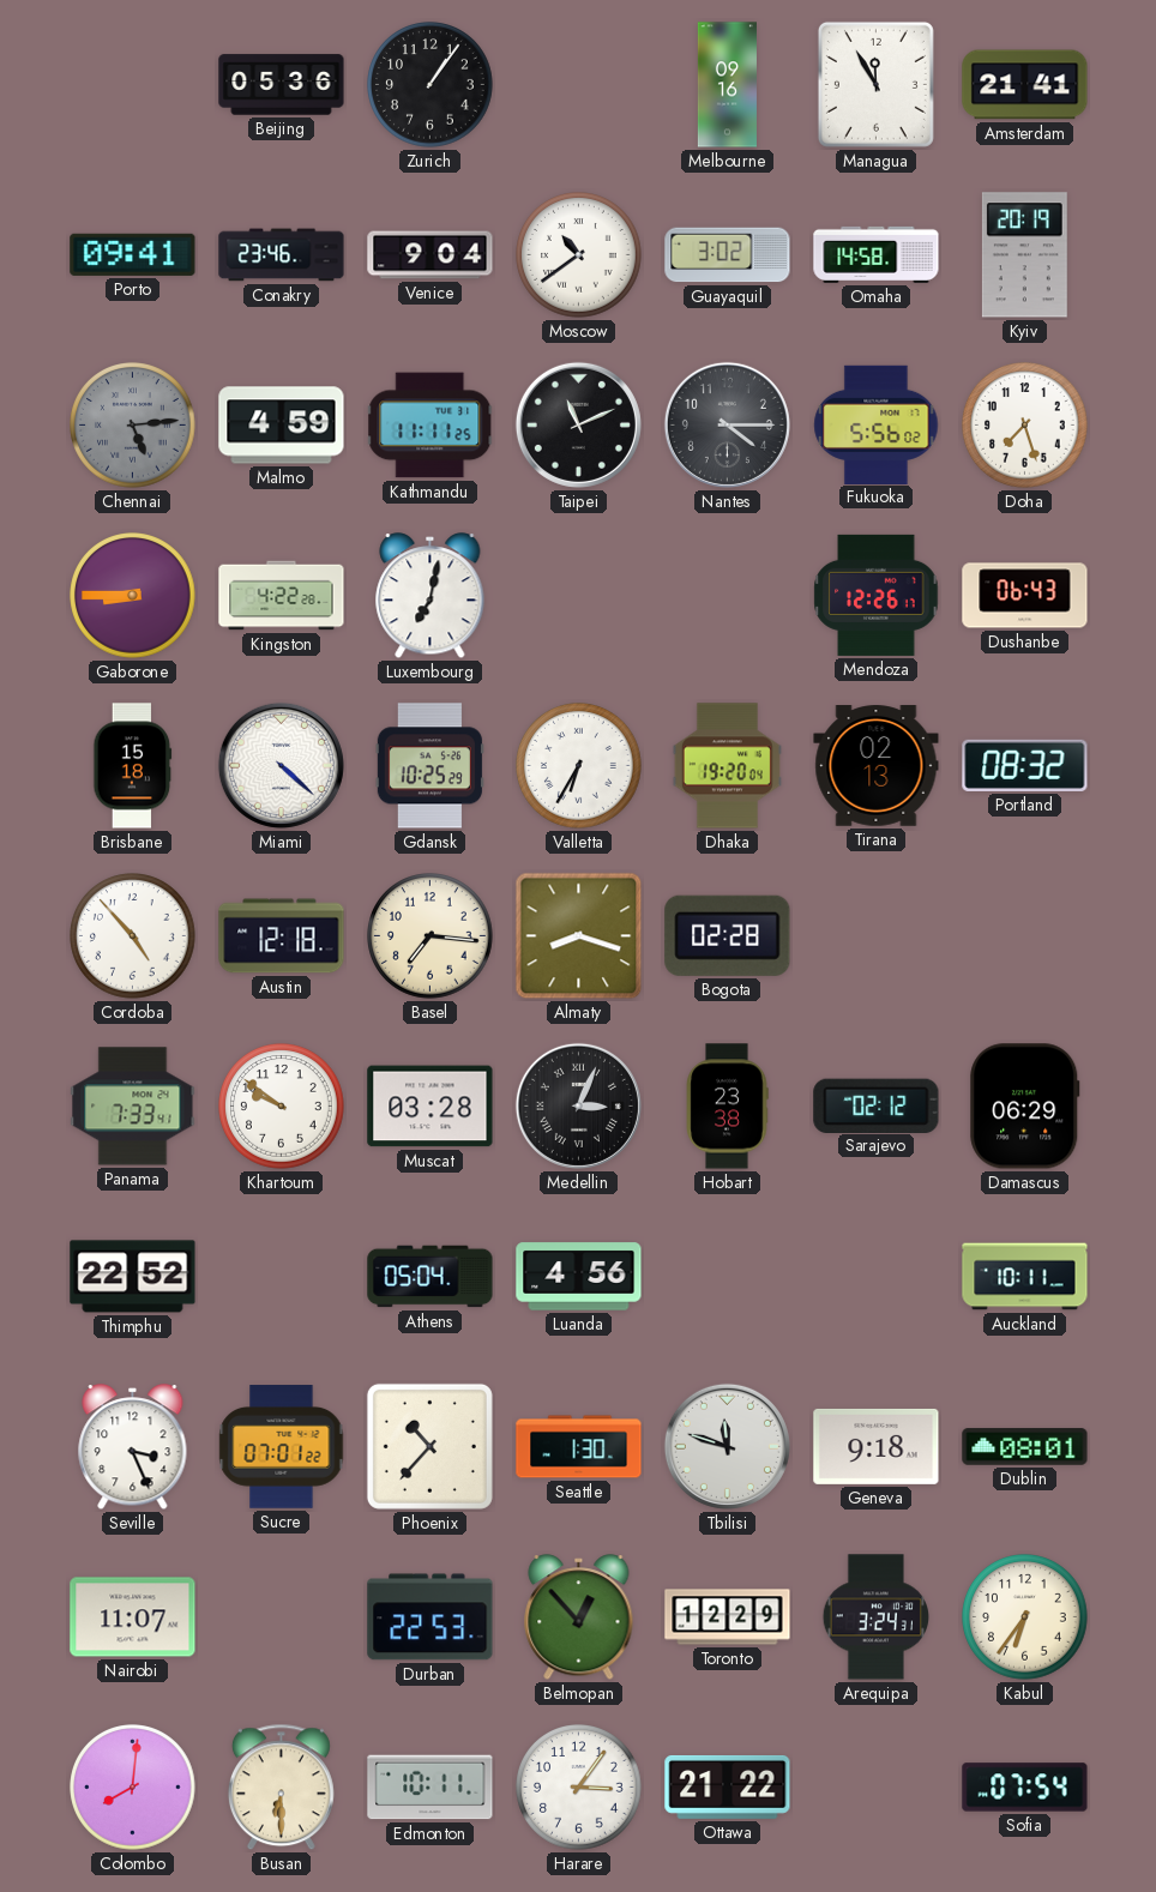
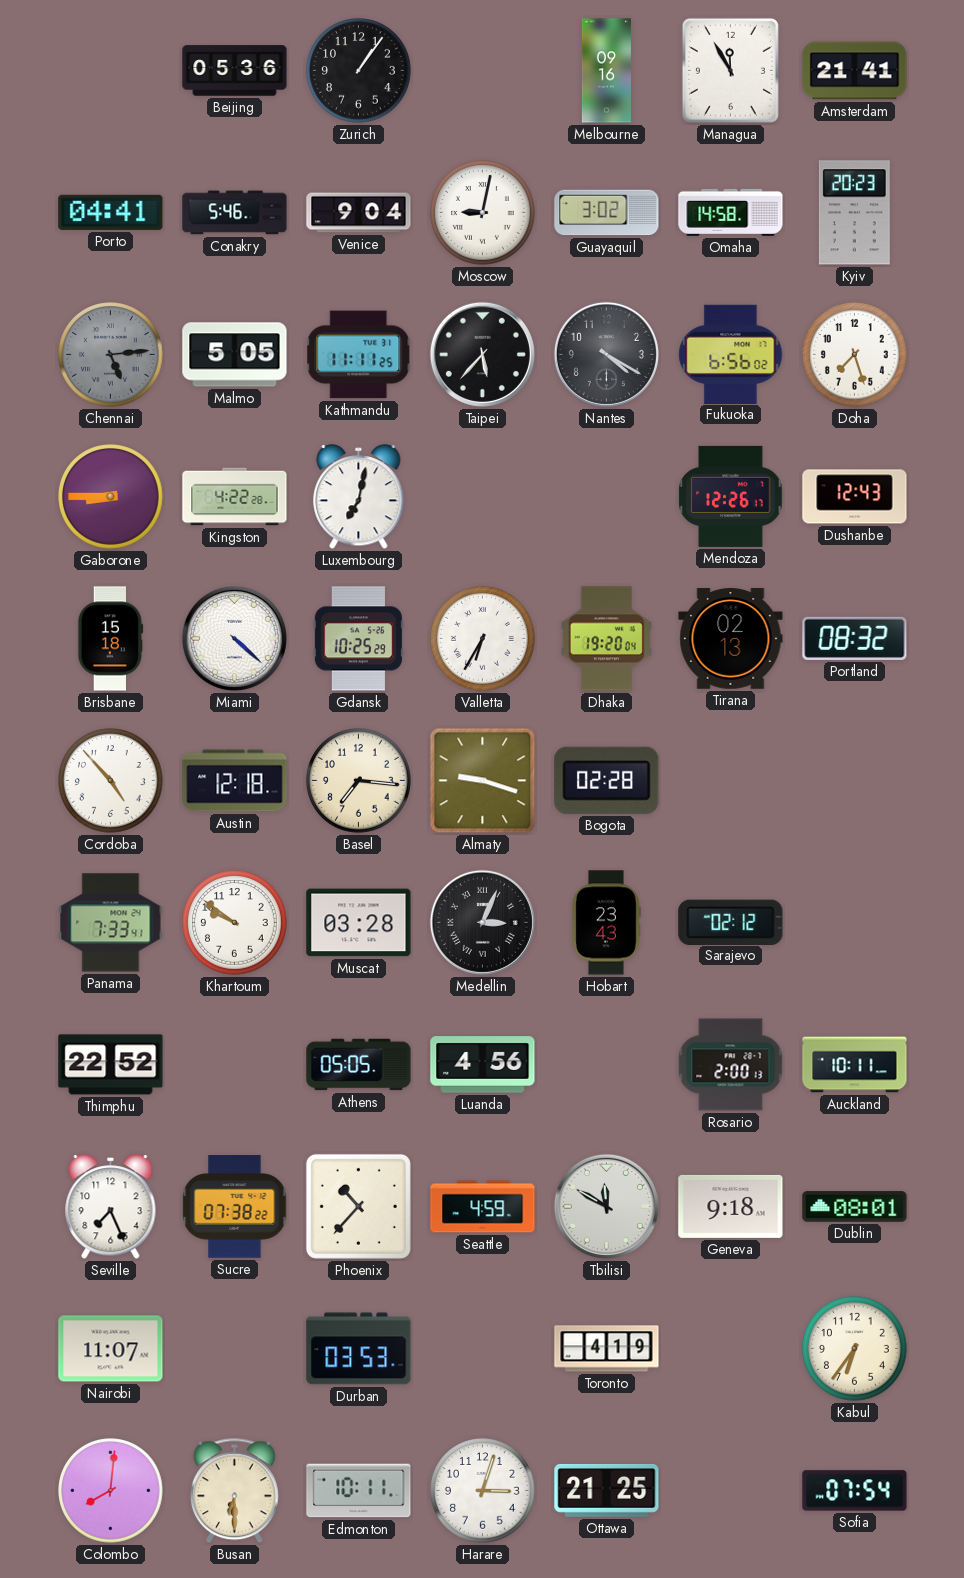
Porto: 09:41 -> 04:41
Conakry: 23:46 -> 5:46
Moscow: 10:39 -> 9:02
Kyiv: 20:19 -> 20:23
Malmo: 4:59 -> 5:05
Taipei: 11:11 -> 5:37
Nantes: 4:15 -> 4:20
Fukuoka: 5:56 -> 6:56
Dushanbe: 06:43 -> 12:43
Almaty: 8:18 -> 9:18
Hobart: 23:38 -> 23:43
Damascus: 06:29 -> none
Athens: 05:04 -> 05:05
Rosario: none -> 2:00
Seville: 3:26 -> 7:26
Sucre: 07:01 -> 07:38
Seattle: 1:30 -> 4:59
Tbilisi: 11:48 -> 11:50
Durban: 22:53 -> 03:53
Belmopan: 12:53 -> none
Toronto: 12:29 -> 4:19
Arequipa: 3:24 -> none
Harare: 3:06 -> 3:03
Ottawa: 21:22 -> 21:25
